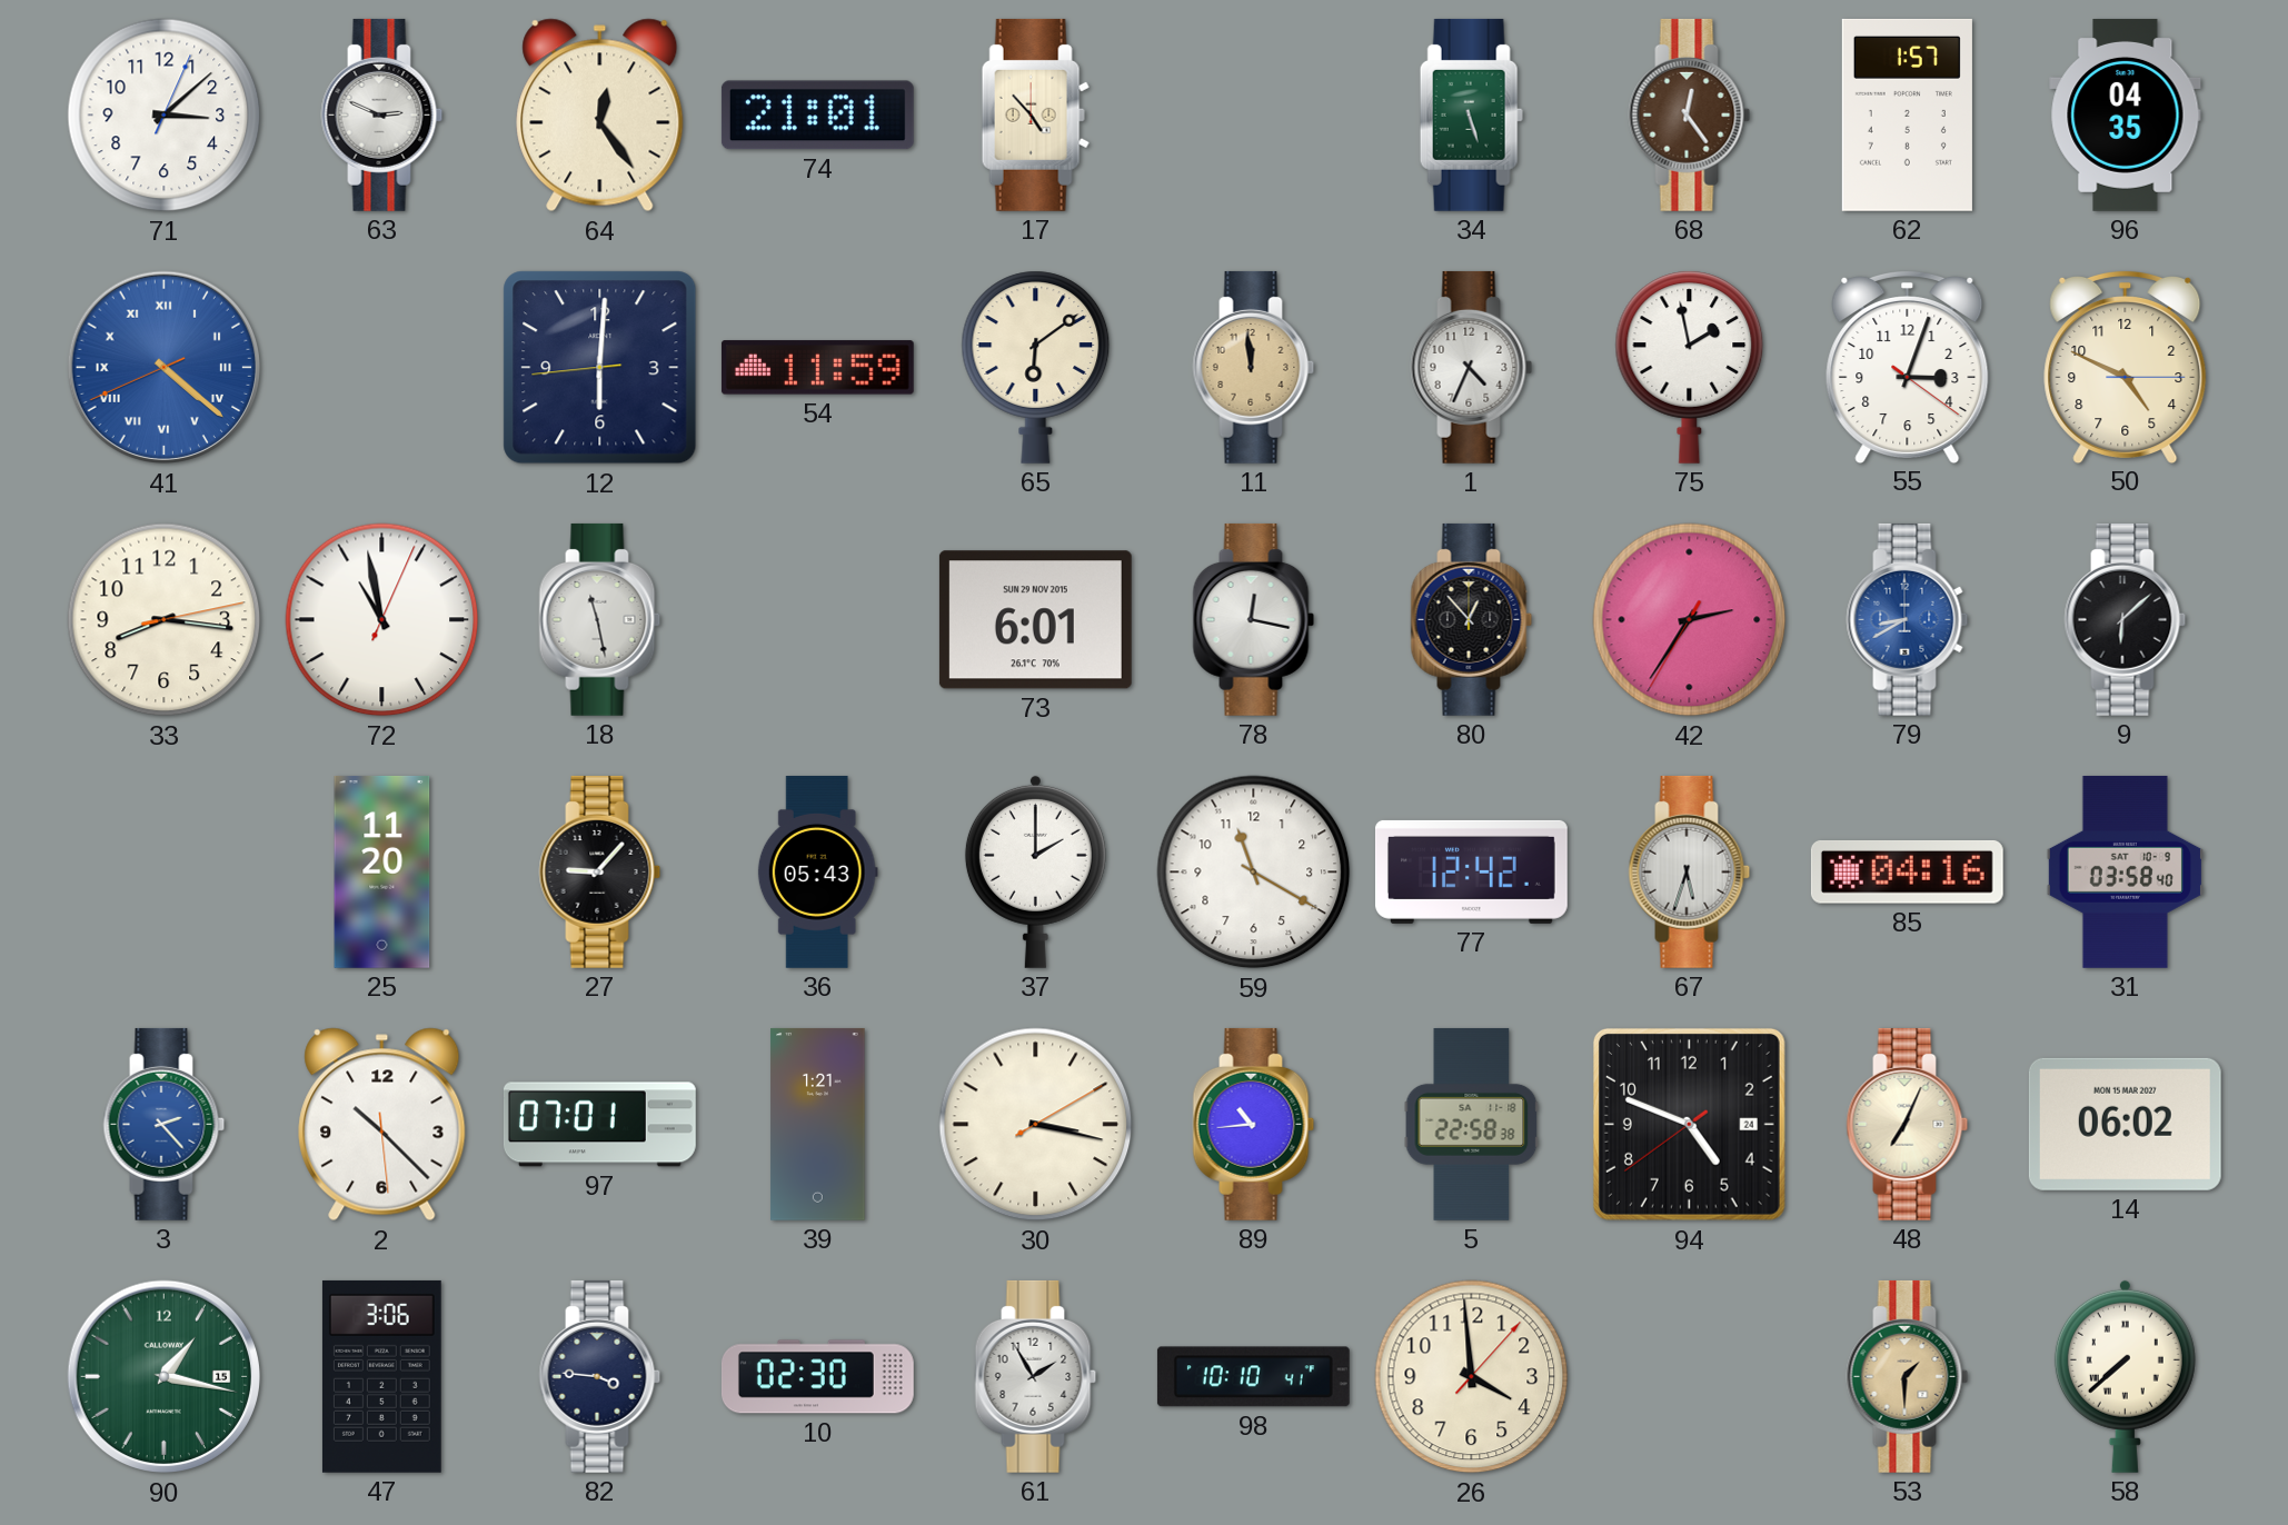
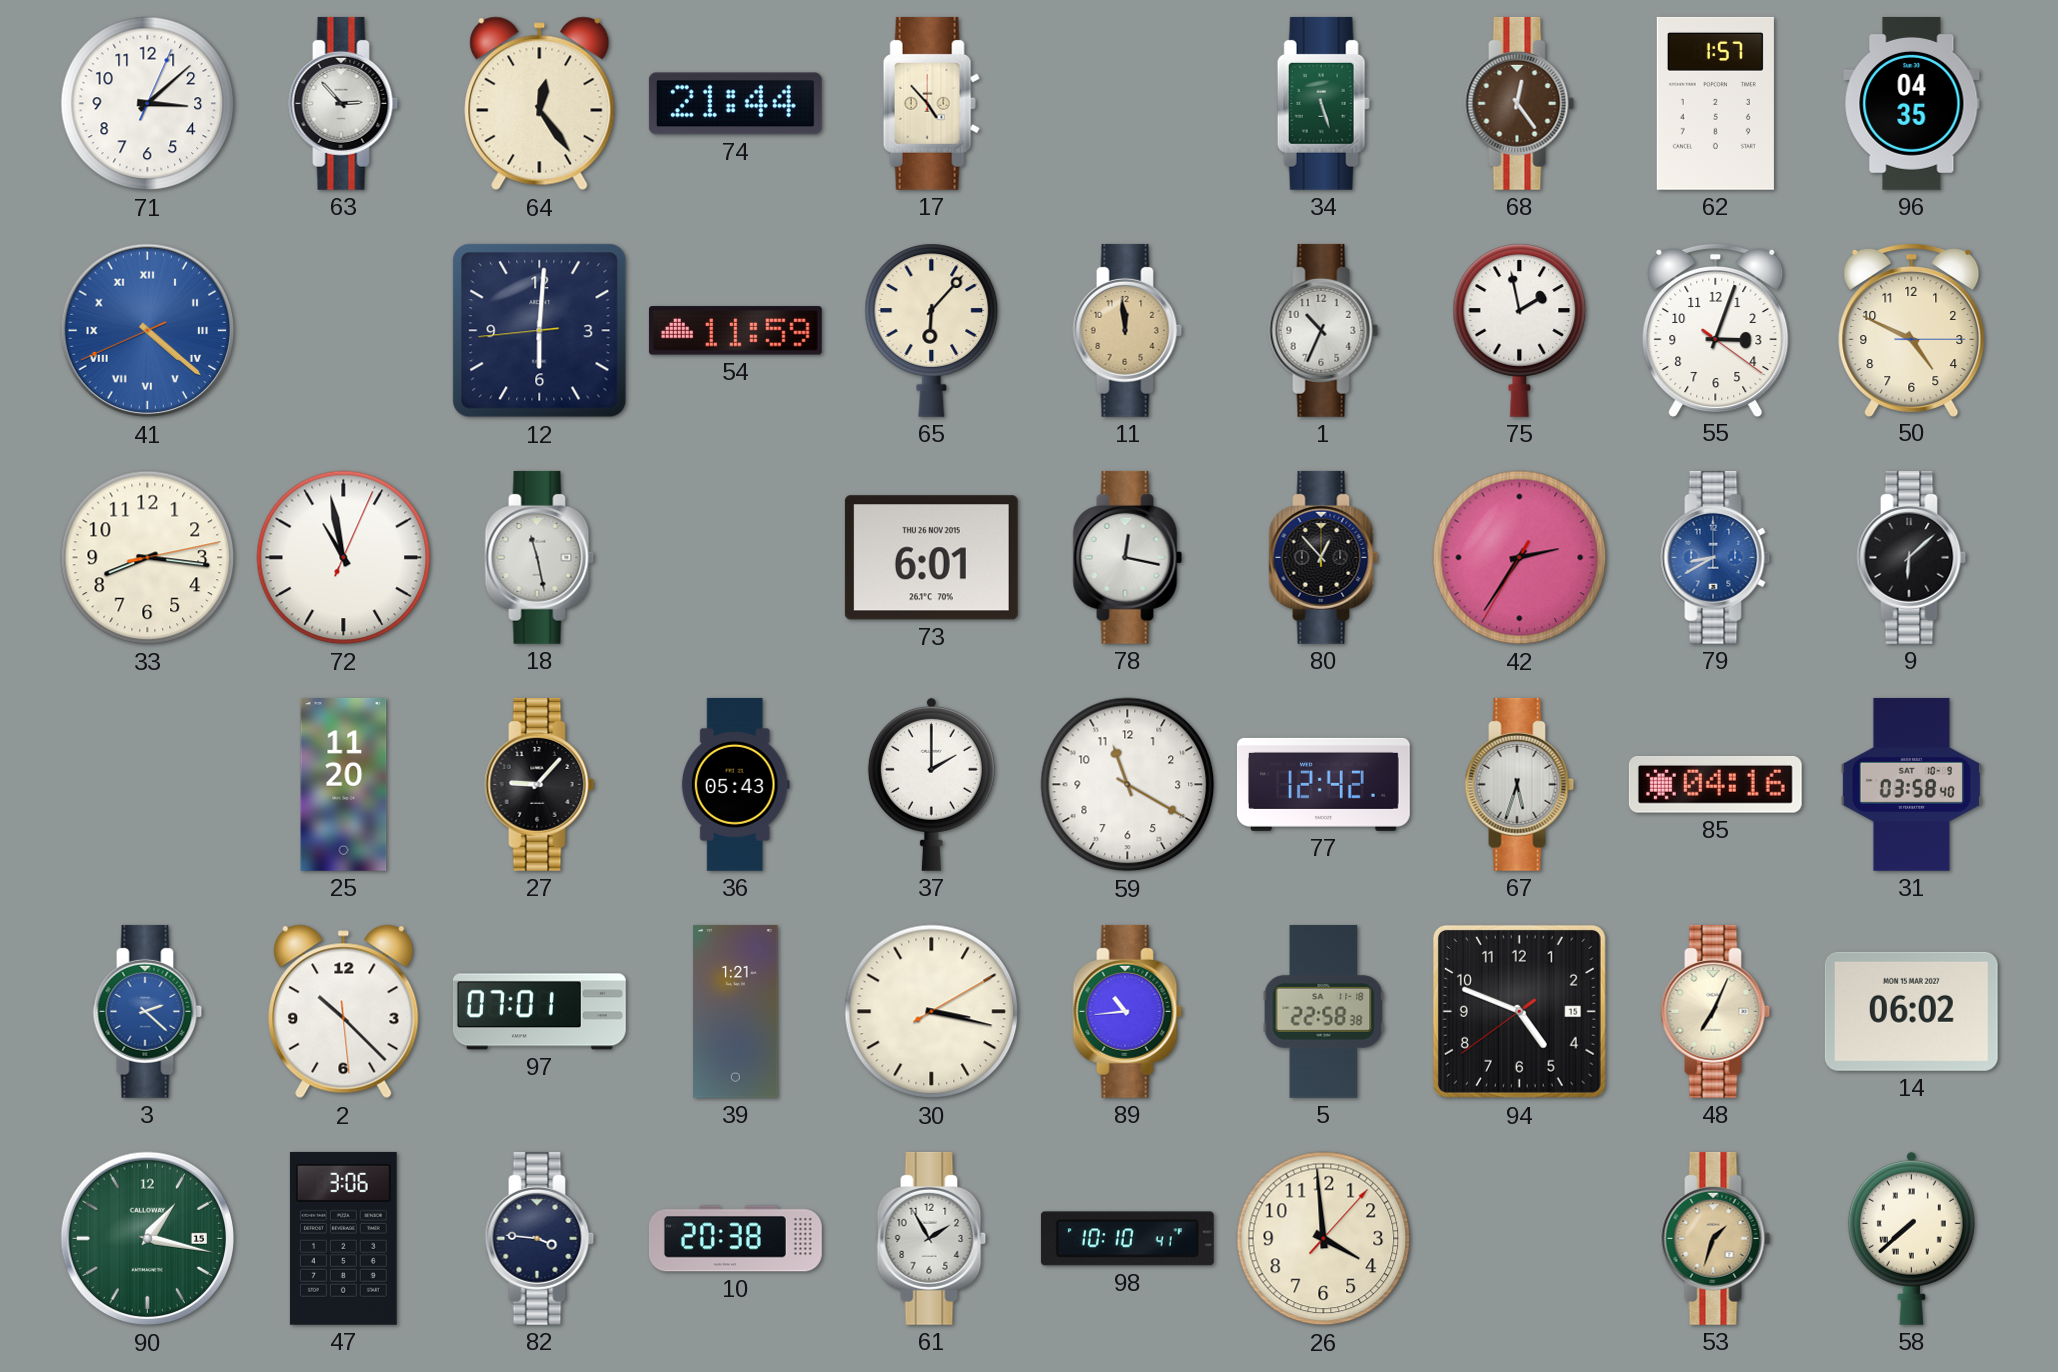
63: 2:49 -> 2:53
74: 21:01 -> 21:44
65: 6:09 -> 6:07
1: 4:34 -> 10:34
73 date: SUN 29 NOV 2015 -> THU 26 NOV 2015
3: 2:23 -> 2:22
94 date: 24 -> 15
10: 02:30 -> 20:38
53: 1:30 -> 1:33
